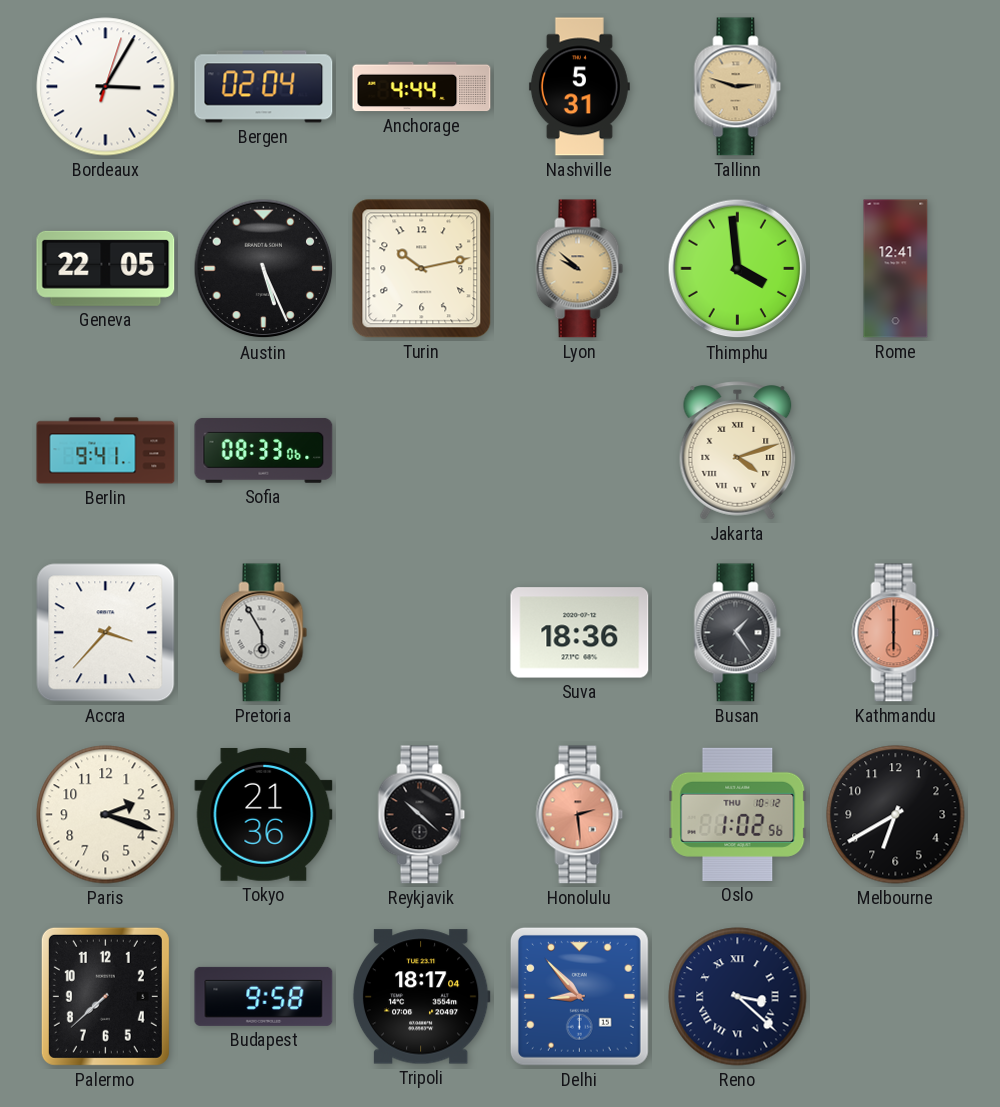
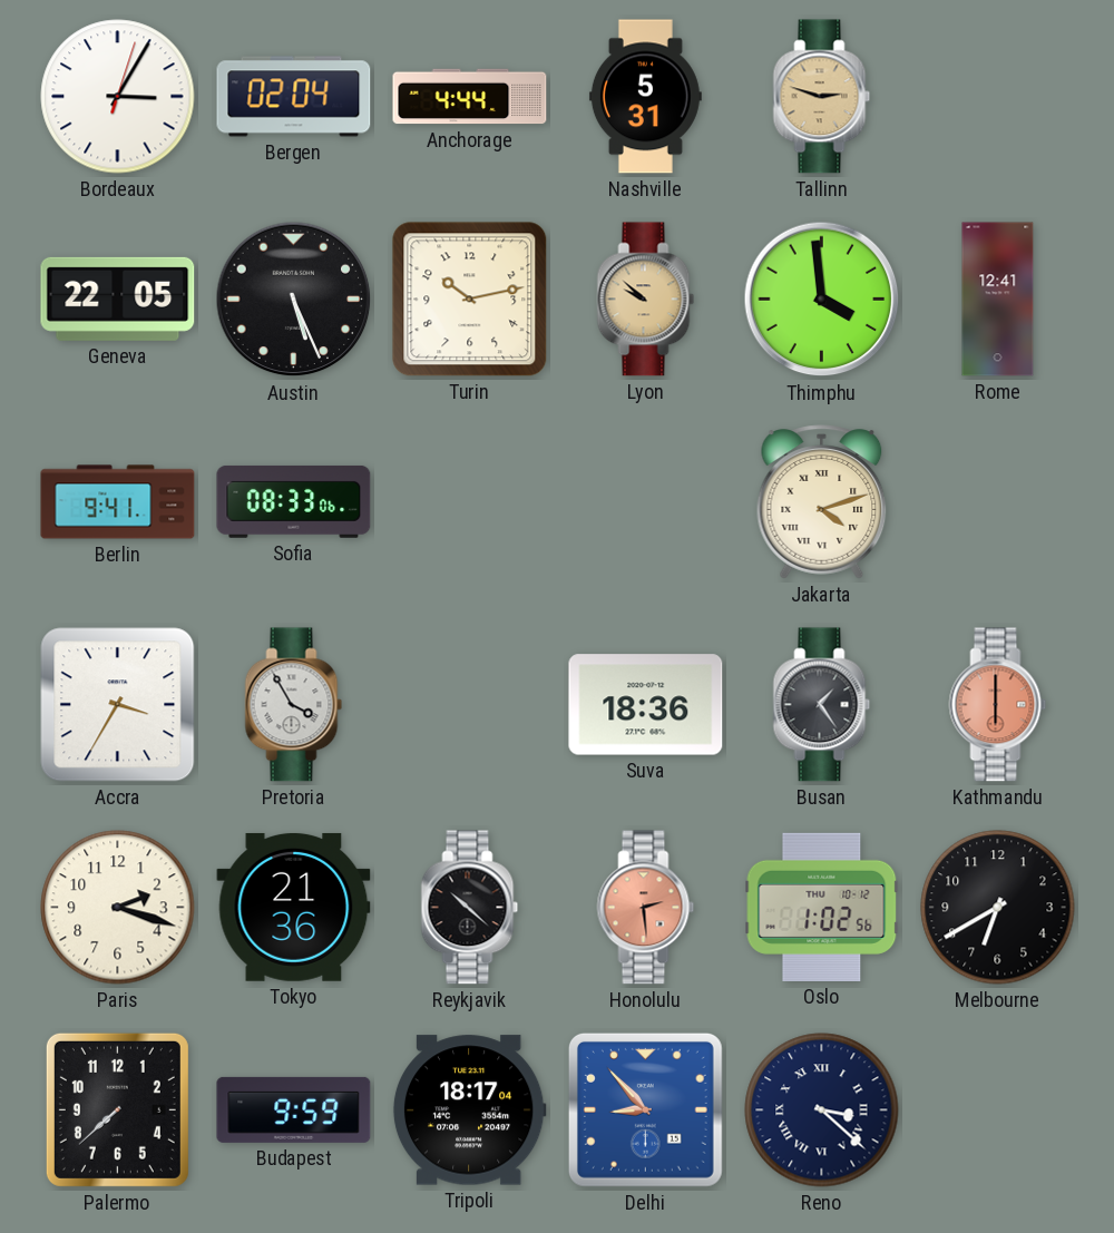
Accra: 3:37 -> 3:35
Pretoria: 5:55 -> 3:55
Budapest: 9:58 -> 9:59
